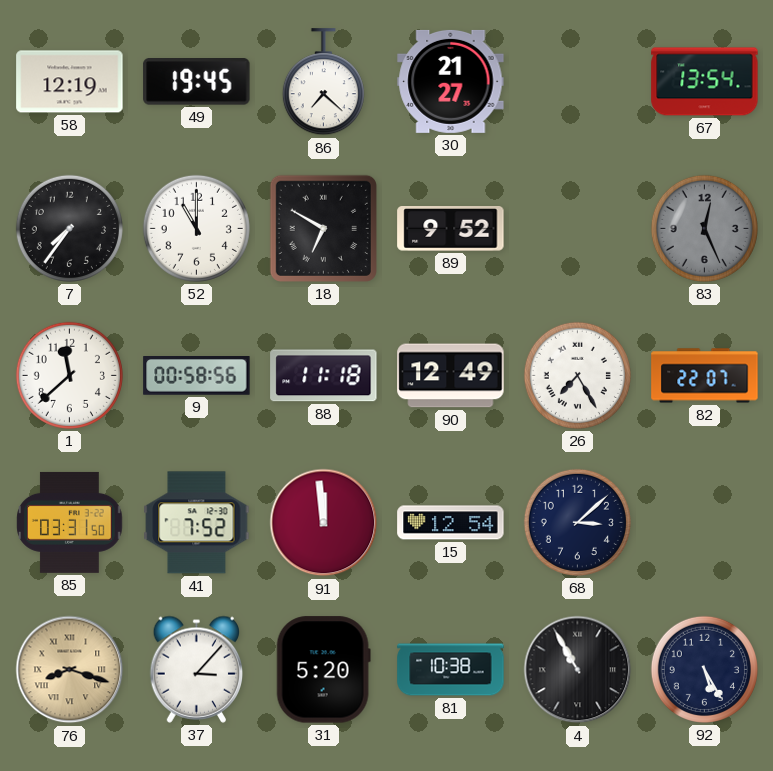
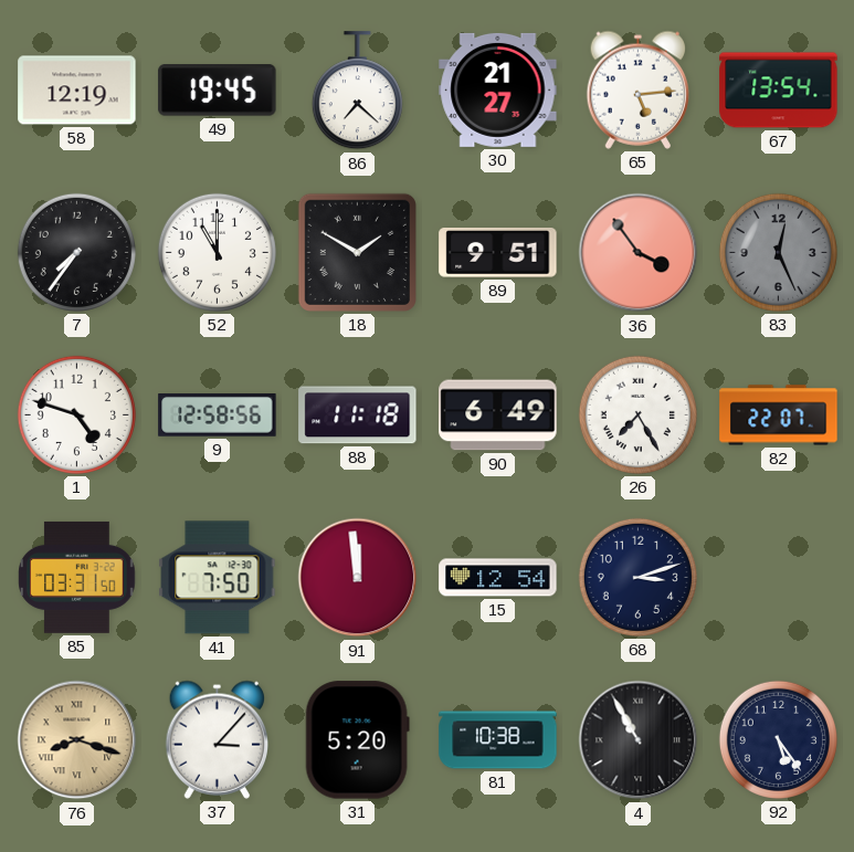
65: none -> 5:14
18: 6:50 -> 1:50
89: 9:52 -> 9:51
36: none -> 3:54
1: 11:38 -> 4:48
9: 00:58 -> 12:58
90: 12:49 -> 6:49
41: 7:52 -> 7:50
68: 3:08 -> 3:12
92: 5:25 -> 5:24
